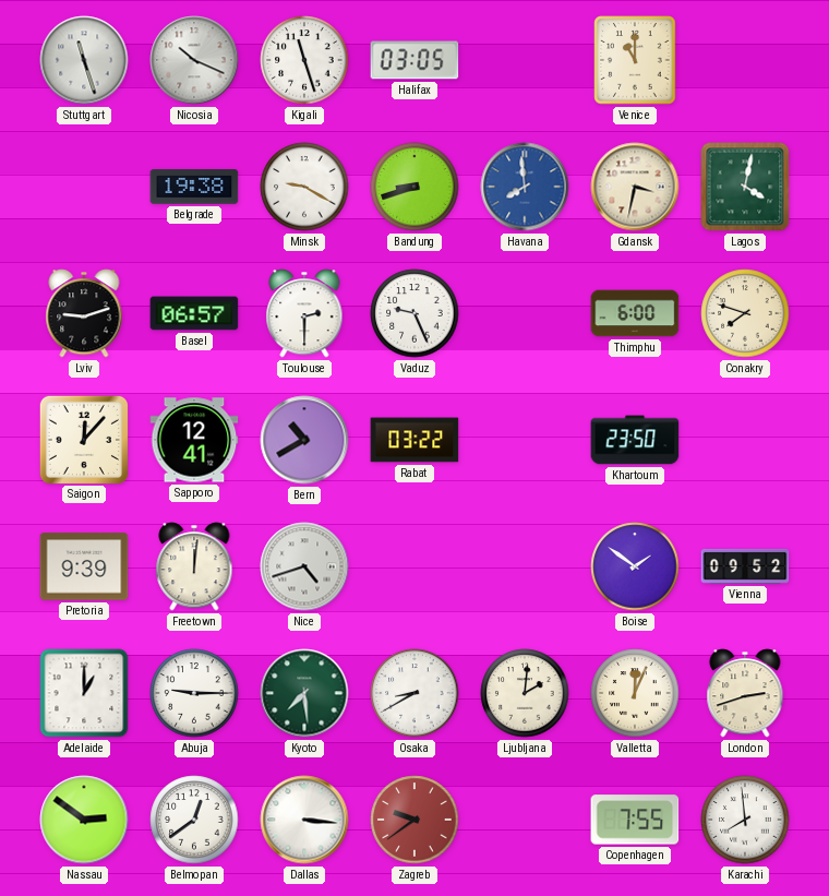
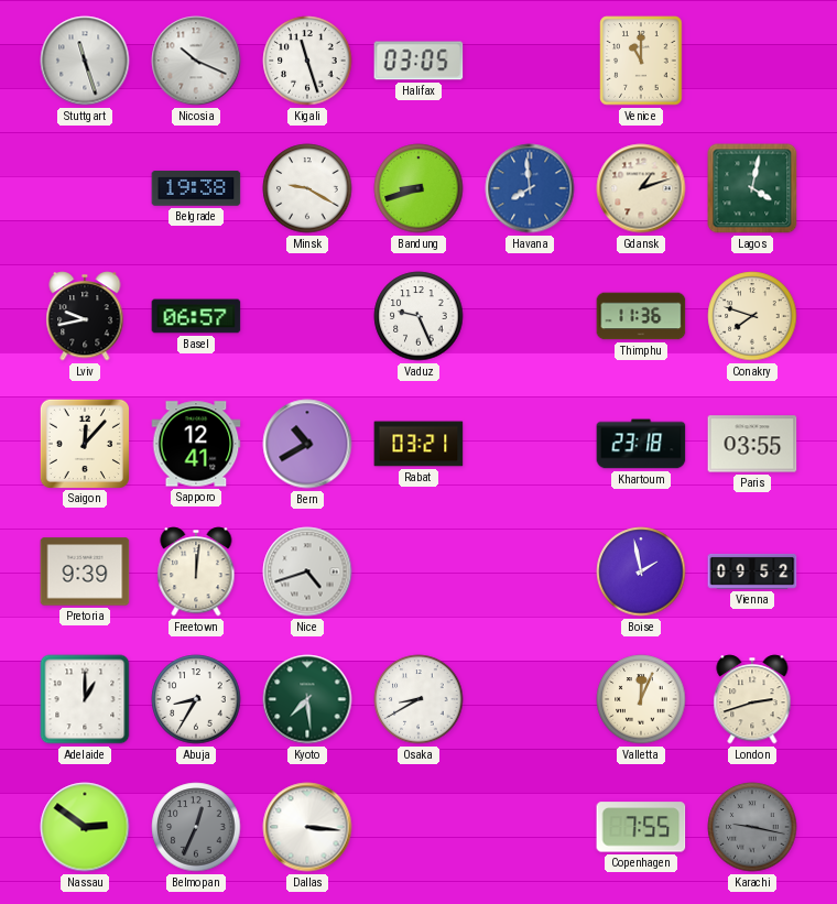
Gdansk: 3:32 -> 1:12
Lviv: 9:12 -> 9:43
Toulouse: 2:30 -> none
Thimphu: 6:00 -> 11:36
Rabat: 03:22 -> 03:21
Khartoum: 23:50 -> 23:18
Paris: none -> 03:55
Boise: 1:51 -> 1:58
Abuja: 9:15 -> 8:35
Ljubljana: 2:01 -> none
Belmopan: 12:39 -> 12:34
Belmopan dial: white -> grey
Zagreb: 9:39 -> none
Karachi: 7:59 -> 9:17
Karachi dial: white -> grey
